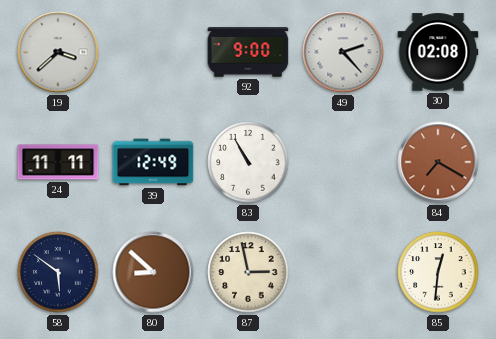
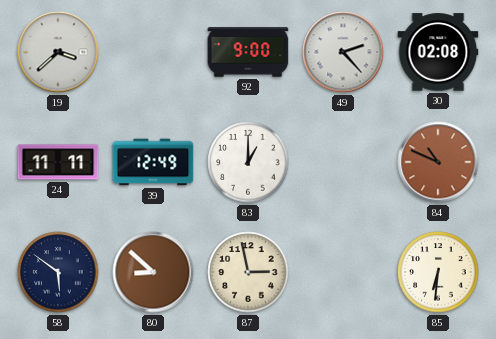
83: 10:55 -> 1:00
84: 7:20 -> 10:49
85: 12:31 -> 6:31
